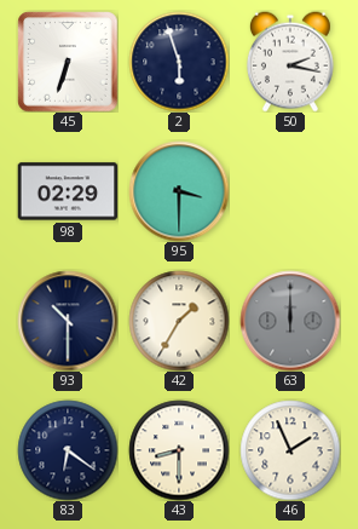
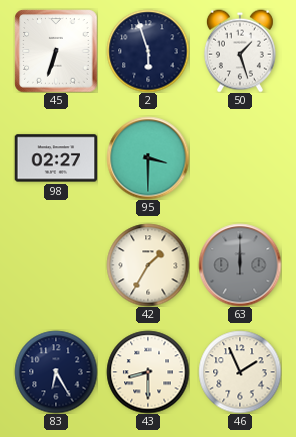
50: 2:17 -> 1:27
98: 02:29 -> 02:27
93: 10:30 -> none
83: 6:21 -> 6:25
